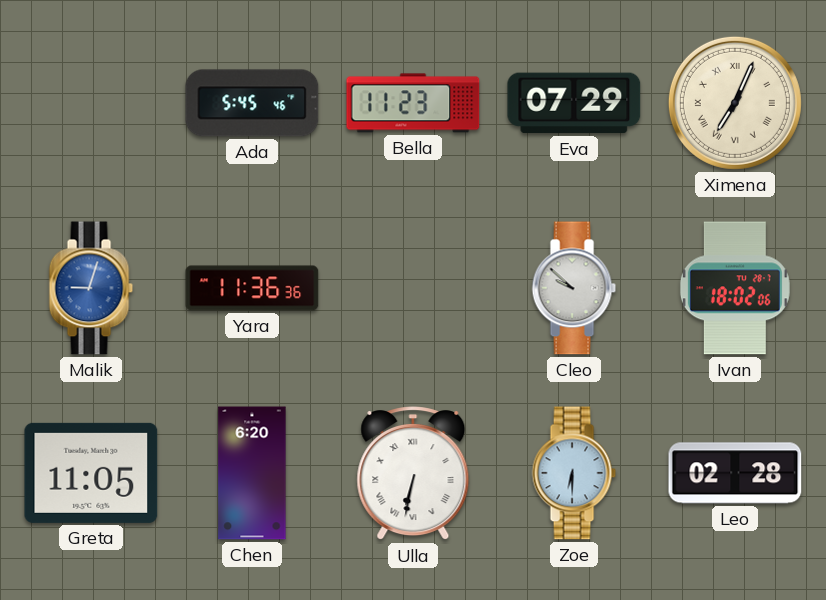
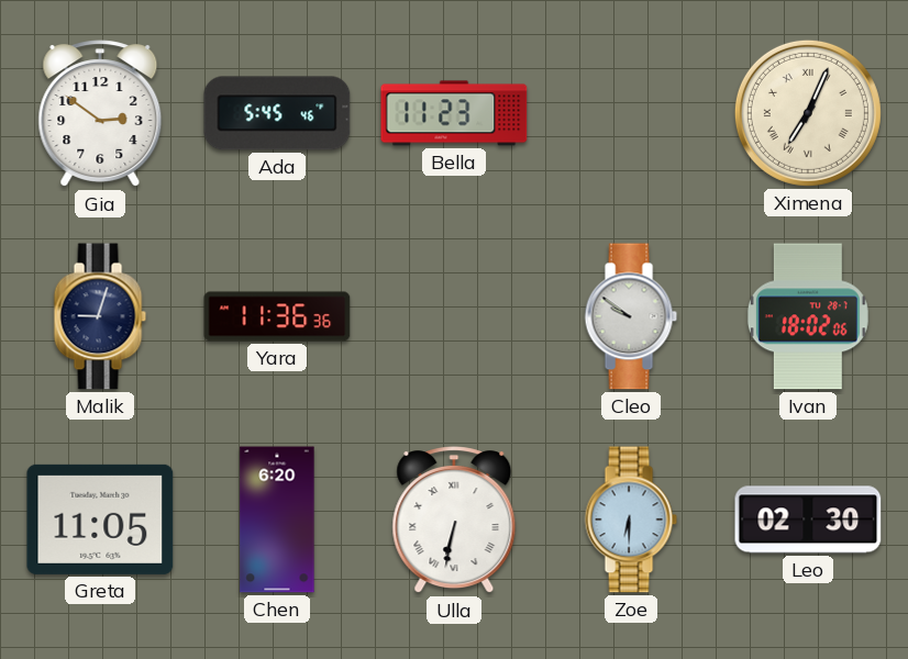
Gia: none -> 2:51
Eva: 07:29 -> none
Malik dial: blue -> navy
Cleo: 9:52 -> 9:51
Leo: 02:28 -> 02:30
